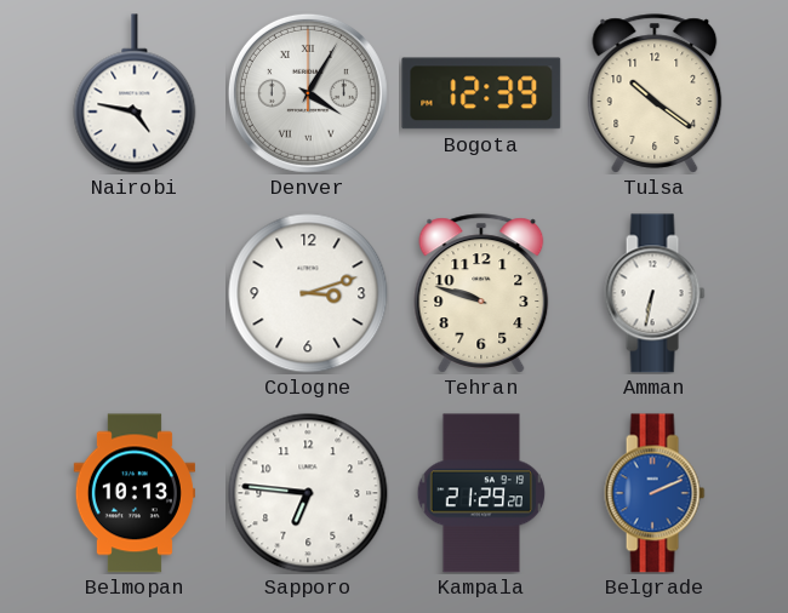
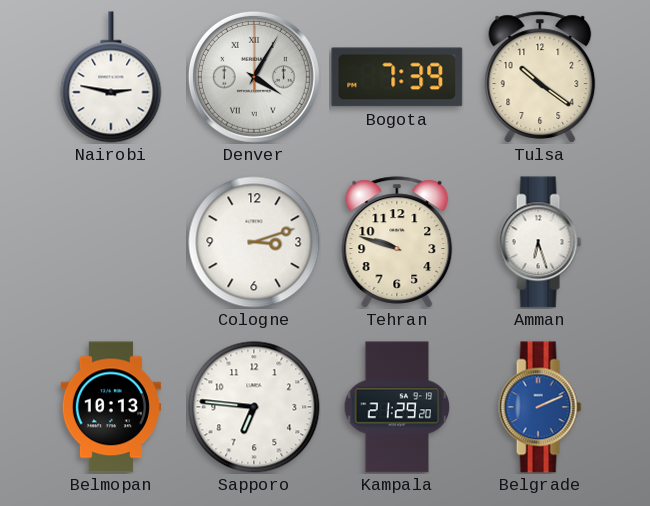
Nairobi: 4:47 -> 2:47
Bogota: 12:39 -> 7:39
Amman: 6:32 -> 6:27
